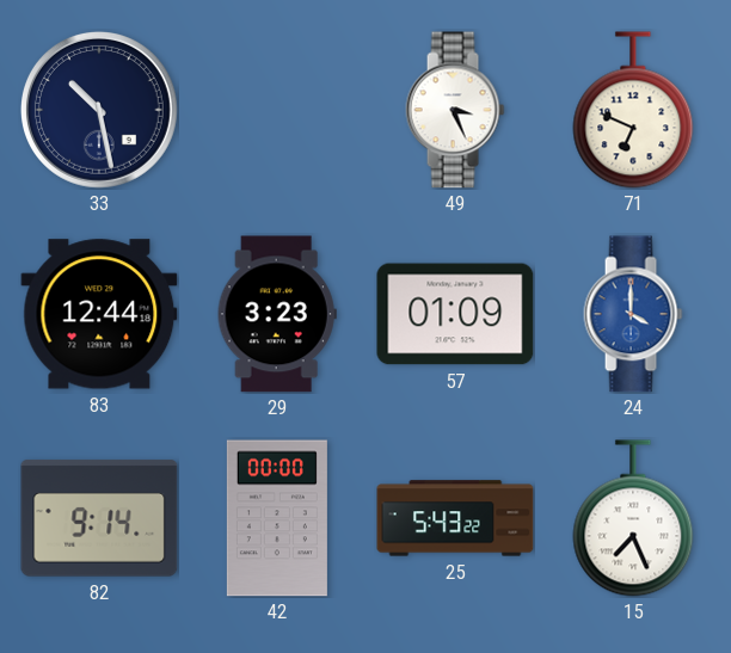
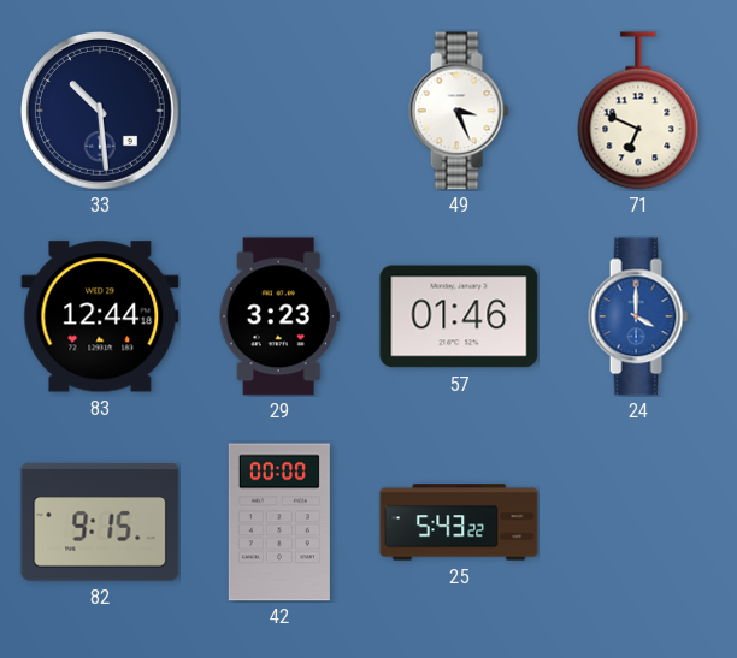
33: 10:28 -> 10:29
57: 01:09 -> 01:46
82: 9:14 -> 9:15
15: 7:26 -> none
